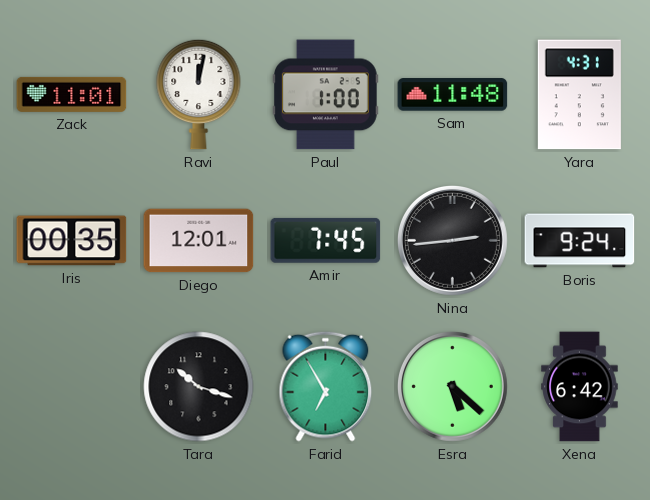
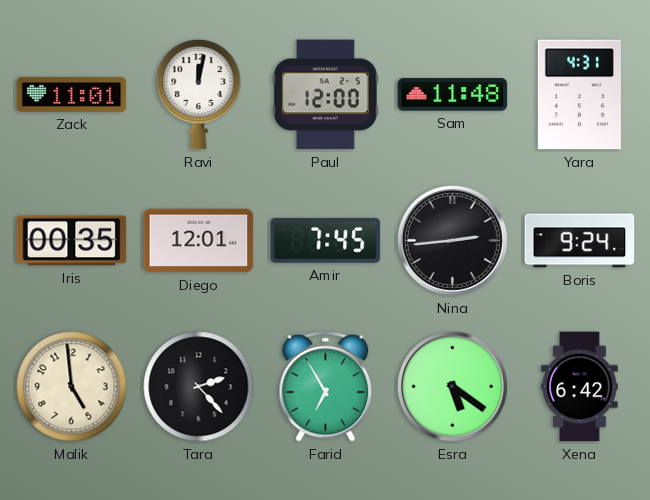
Paul: 1:00 -> 12:00
Malik: none -> 4:59
Tara: 10:18 -> 2:23
Esra: 5:22 -> 5:21
